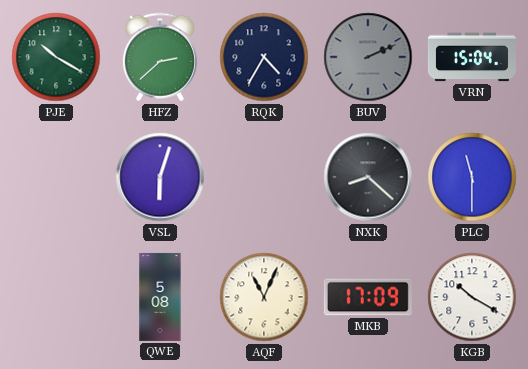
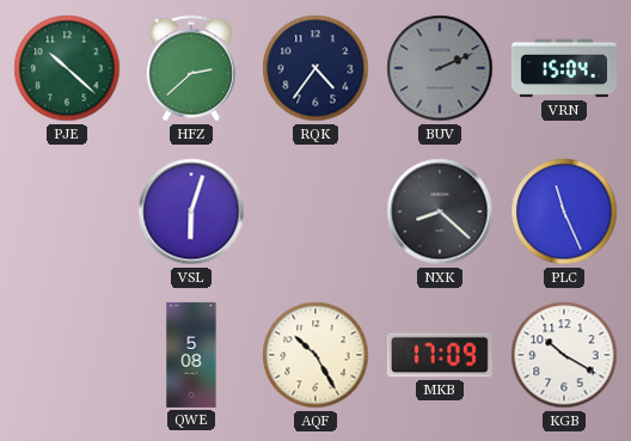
PJE: 10:20 -> 10:22
RQK: 4:35 -> 4:36
PLC: 11:30 -> 11:26
AQF: 11:04 -> 10:25
